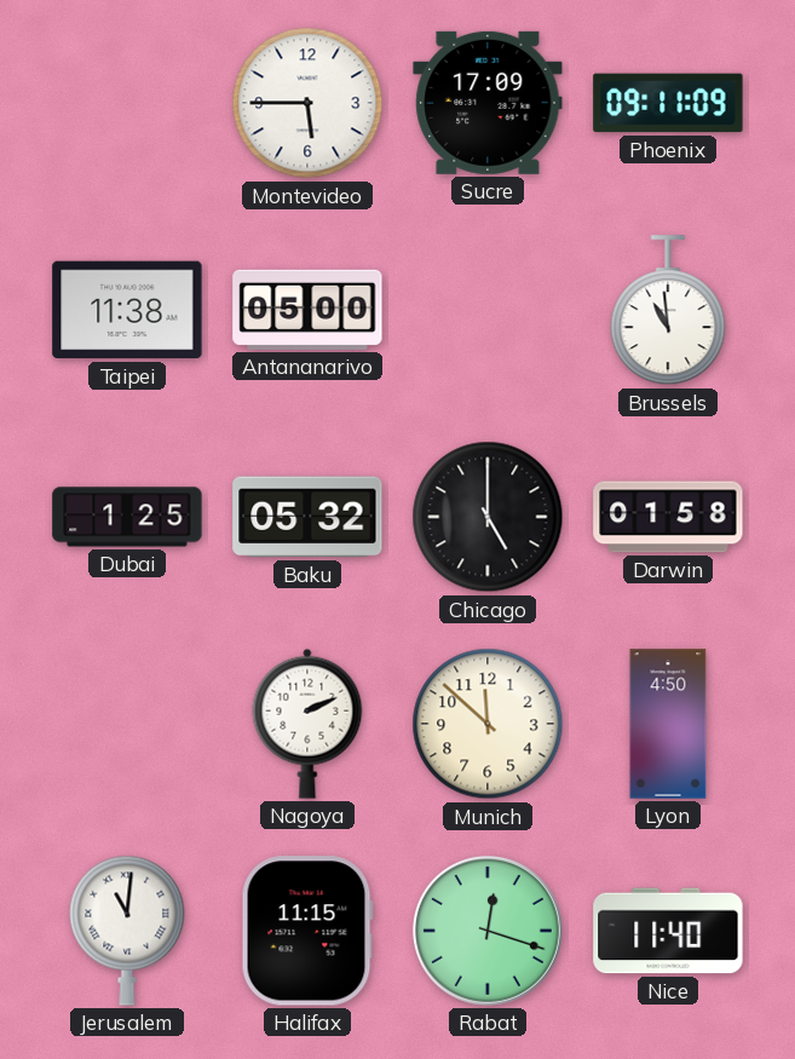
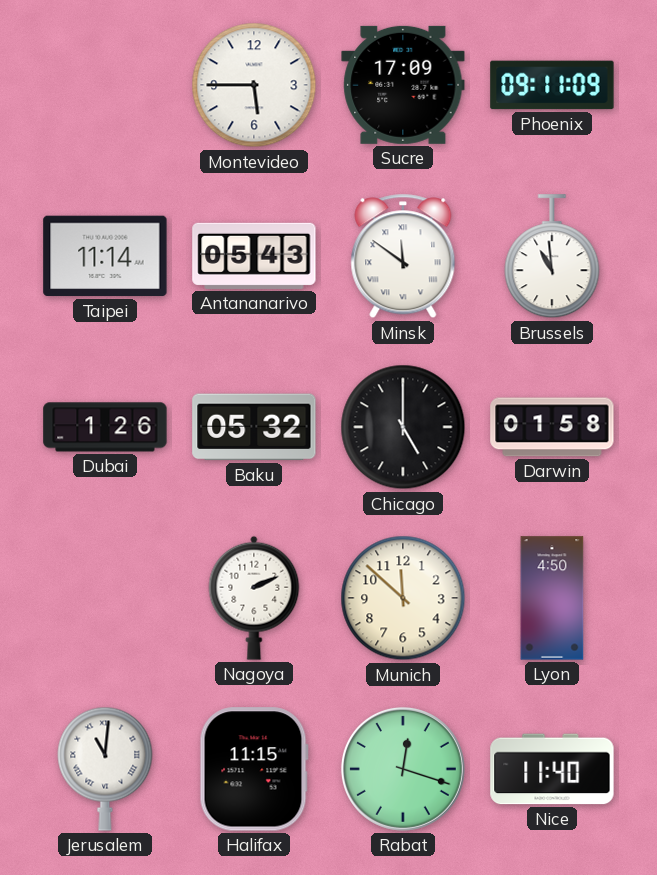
Taipei: 11:38 -> 11:14
Antananarivo: 05:00 -> 05:43
Minsk: none -> 11:51
Dubai: 1:25 -> 1:26
